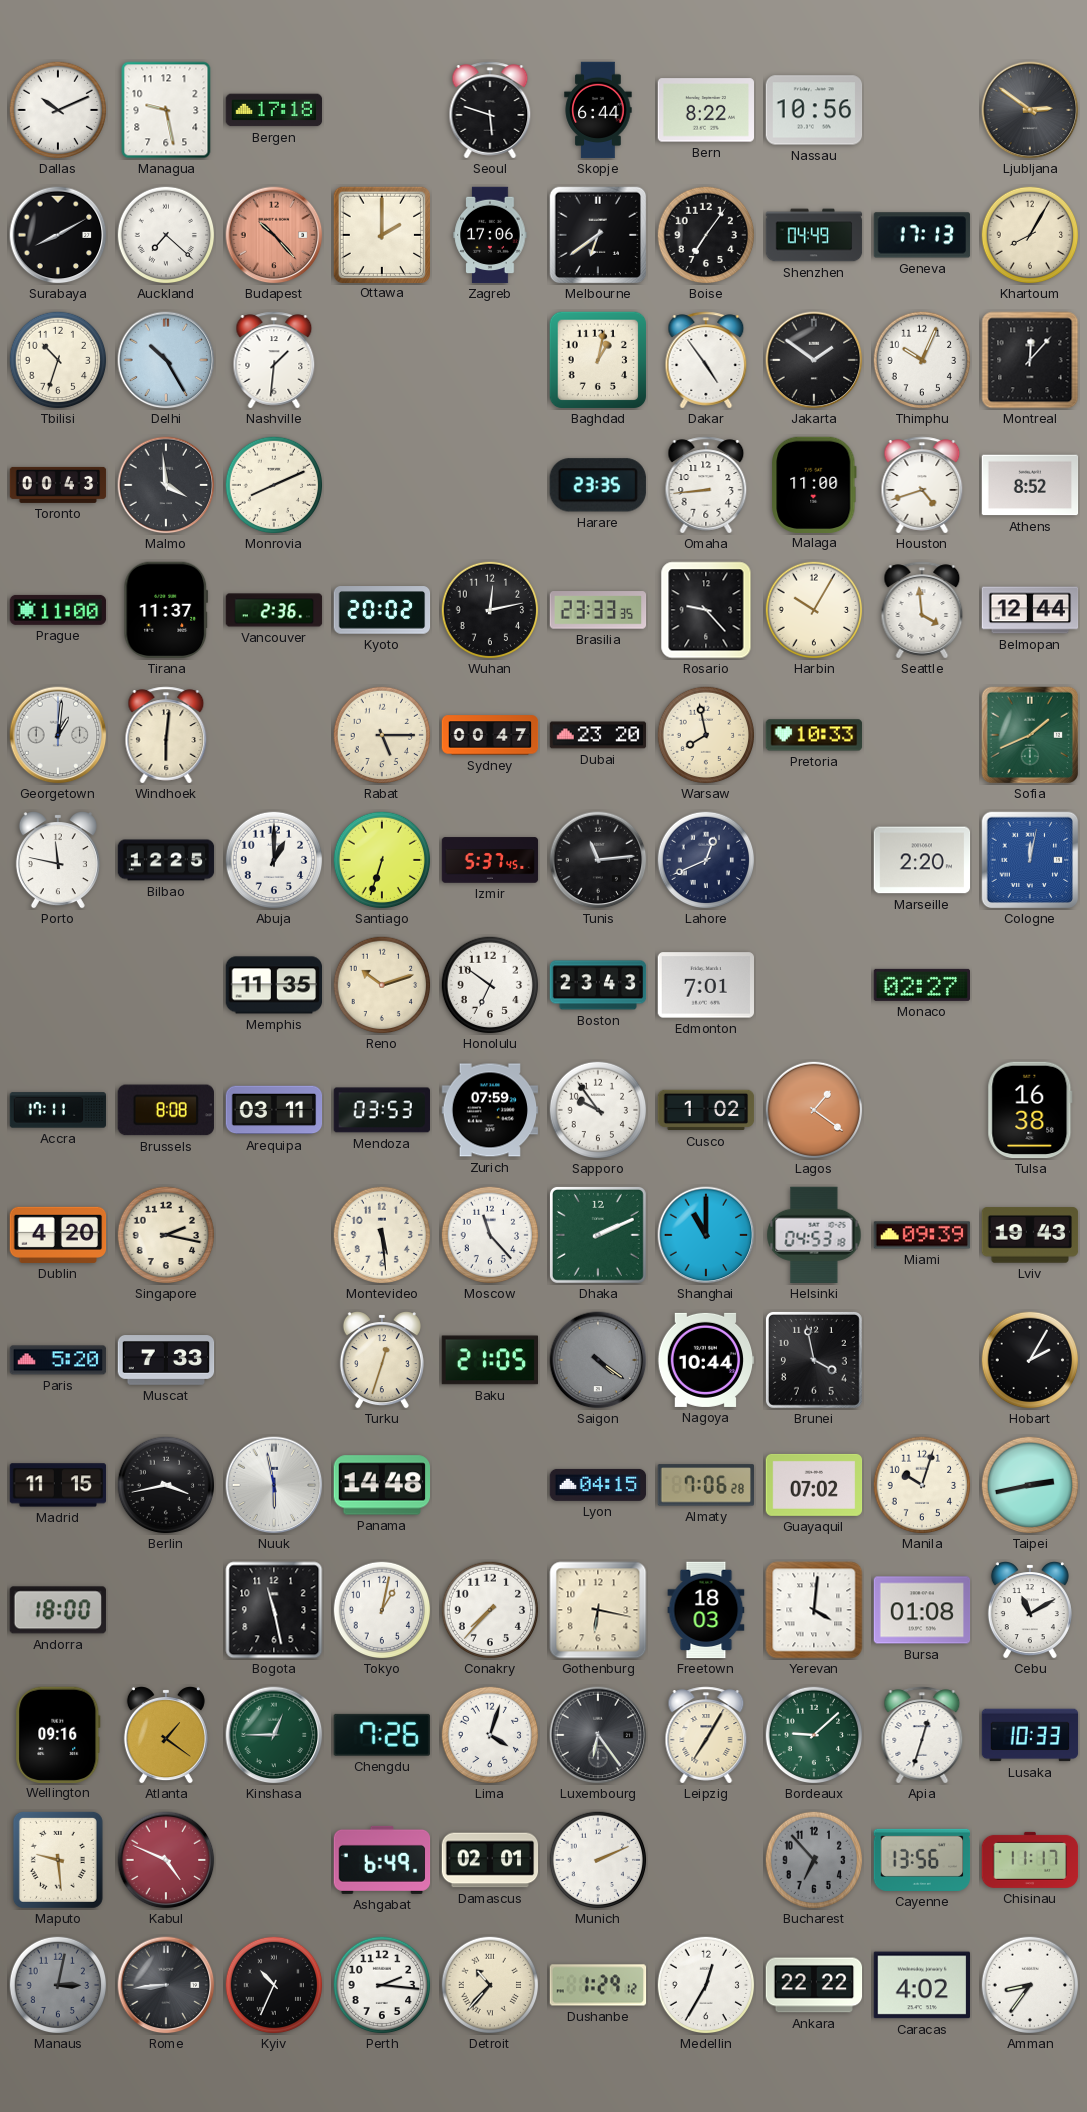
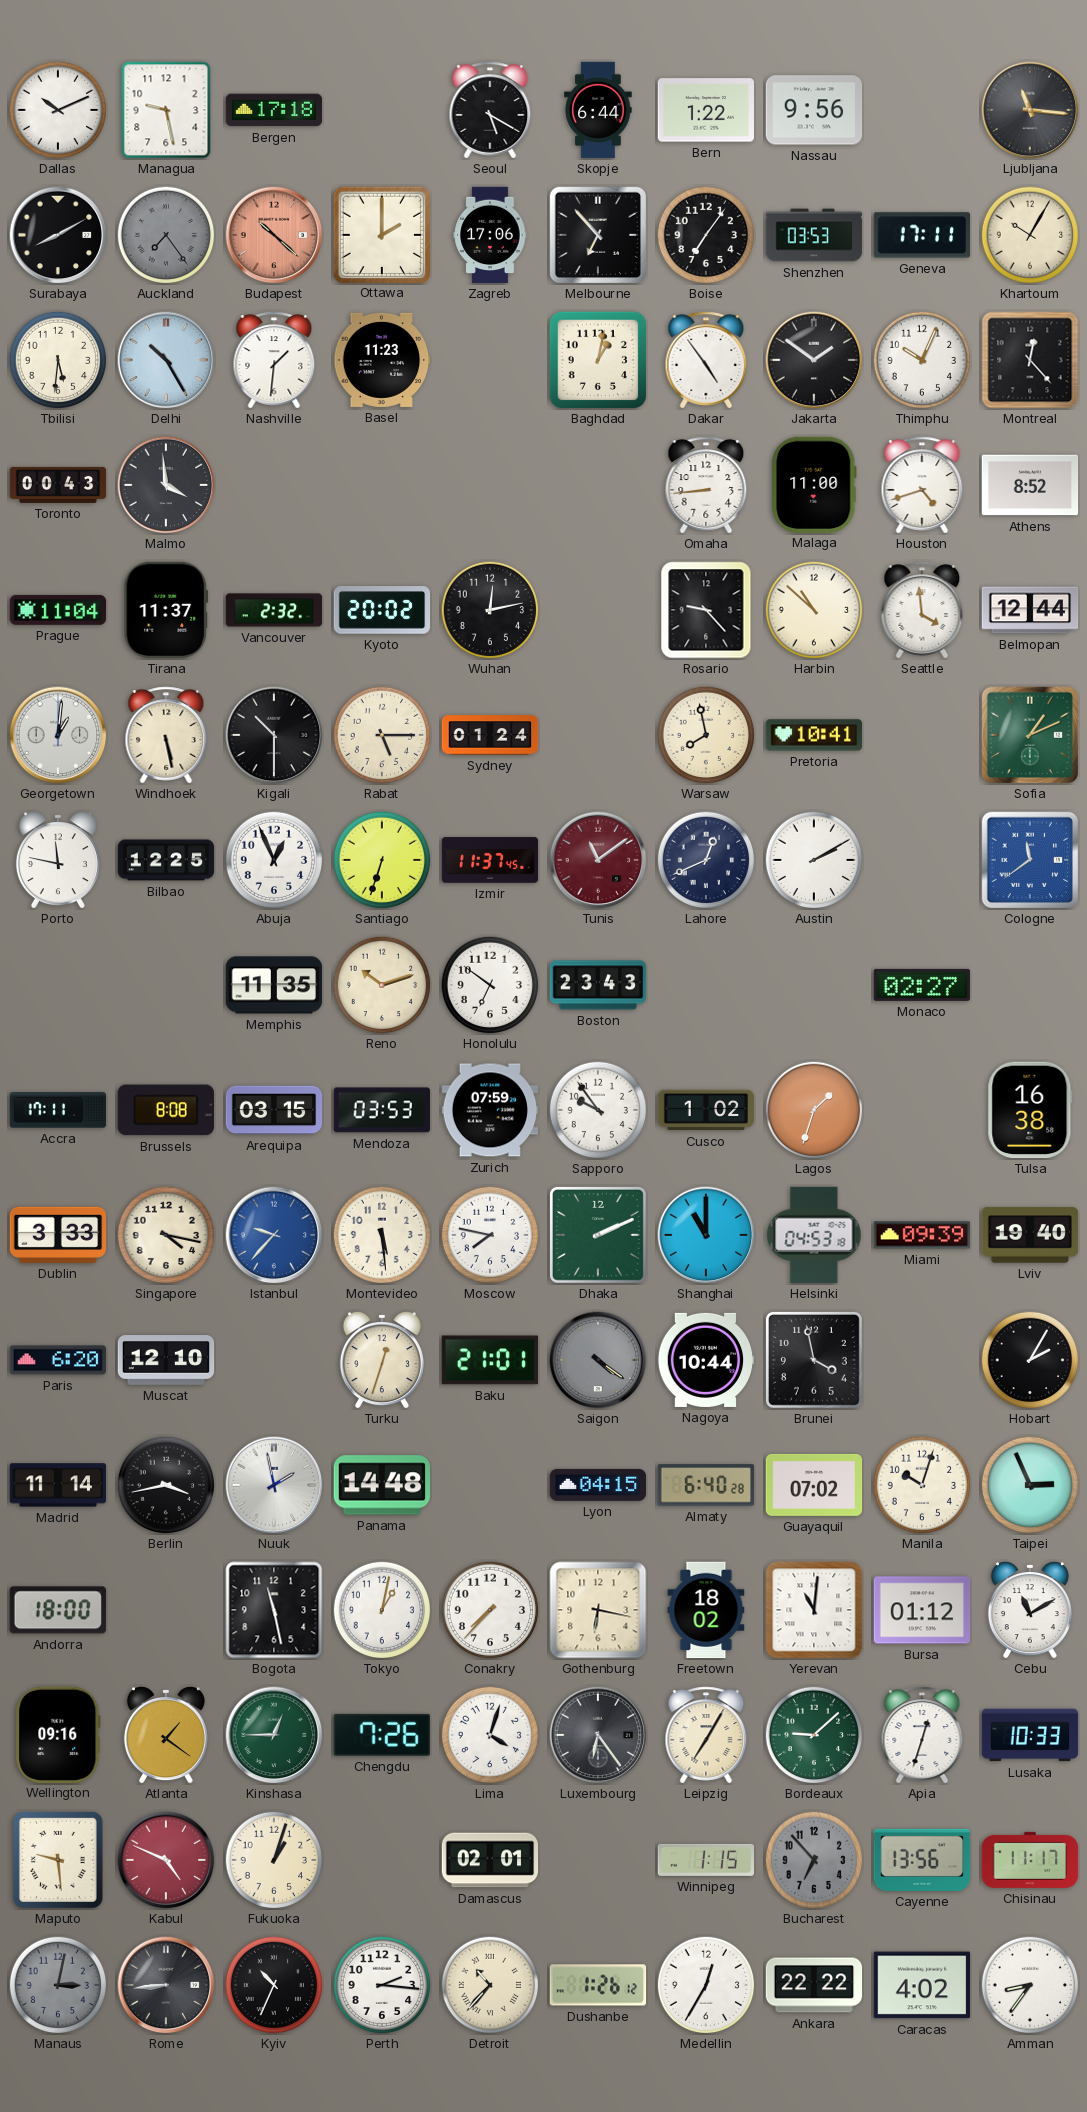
Seoul: 5:48 -> 5:20
Bern: 8:22 -> 1:22
Nassau: 10:56 -> 9:56
Ljubljana: 2:51 -> 11:16
Auckland: 7:22 -> 7:24
Auckland dial: white -> grey
Budapest: 10:23 -> 10:22
Melbourne: 6:39 -> 6:53
Shenzhen: 04:49 -> 03:53
Geneva: 17:13 -> 17:11
Khartoum: 8:05 -> 10:05
Tbilisi: 10:33 -> 5:31
Basel: none -> 11:23
Montreal: 12:07 -> 12:23
Monrovia: 8:11 -> none
Harare: 23:35 -> none
Prague: 11:00 -> 11:04
Vancouver: 2:36 -> 2:32
Brasilia: 23:33 -> none
Harbin: 10:05 -> 10:52
Windhoek: 6:01 -> 5:28
Kigali: none -> 10:30
Sydney: 00:47 -> 01:24
Dubai: 23:20 -> none
Pretoria: 10:33 -> 10:41
Sofia: 1:41 -> 1:11
Abuja: 1:00 -> 12:56
Izmir: 5:37 -> 11:37
Tunis: 11:14 -> 11:09
Tunis dial: black -> burgundy
Austin: none -> 2:10
Marseille: 2:20 -> none
Cologne: 12:02 -> 11:39
Edmonton: 7:01 -> none
Arequipa: 03:11 -> 03:15
Lagos: 1:21 -> 1:33
Dublin: 4:20 -> 3:33
Singapore: 2:17 -> 4:17
Istanbul: none -> 9:37
Moscow: 11:23 -> 7:47
Lviv: 19:43 -> 19:40
Paris: 5:20 -> 6:20
Muscat: 7:33 -> 12:10
Baku: 21:05 -> 21:01
Madrid: 11:15 -> 11:14
Nuuk: 5:58 -> 1:58
Almaty: 7:06 -> 6:40
Taipei: 2:43 -> 2:56
Freetown: 18:03 -> 18:02
Yerevan: 4:01 -> 11:01
Bursa: 01:08 -> 01:12
Fukuoka: none -> 1:03
Ashgabat: 6:49 -> none
Munich: 2:11 -> none
Winnipeg: none -> 1:15
Dushanbe: 1:29 -> 1:26
